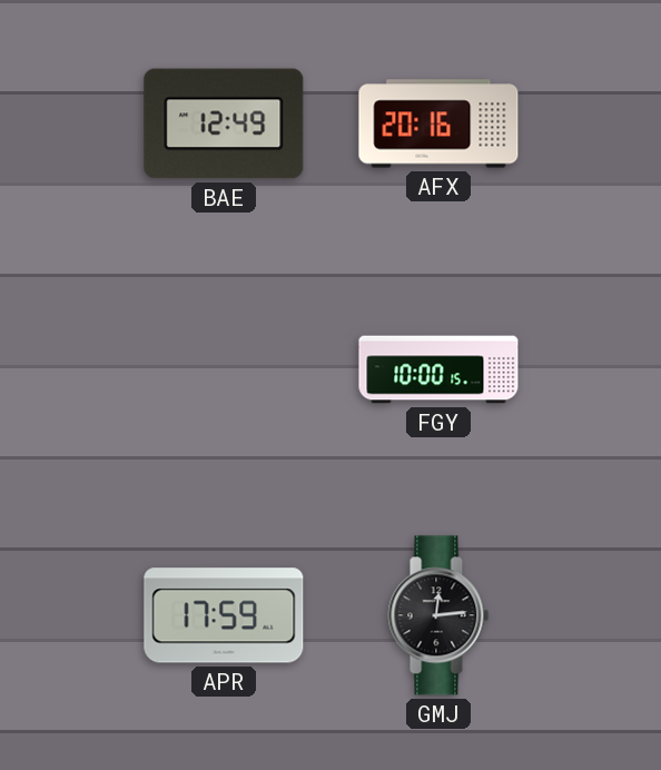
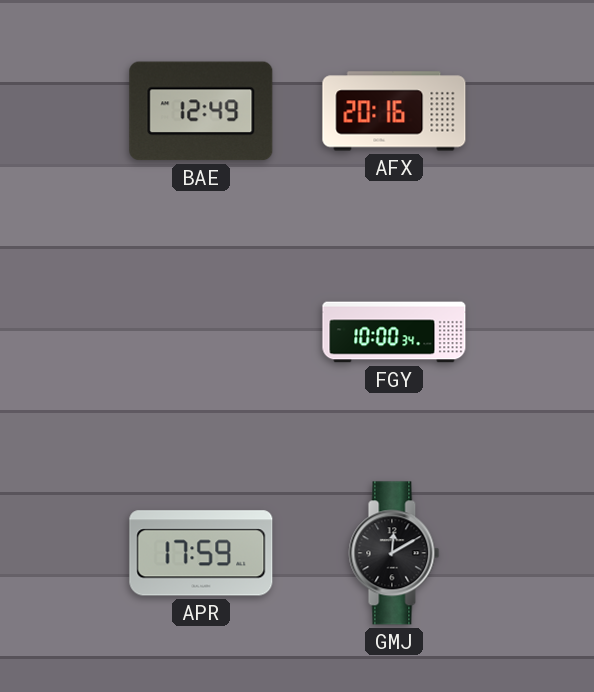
FGY: 10:00:15 -> 10:00:34
GMJ: 12:14 -> 12:10
